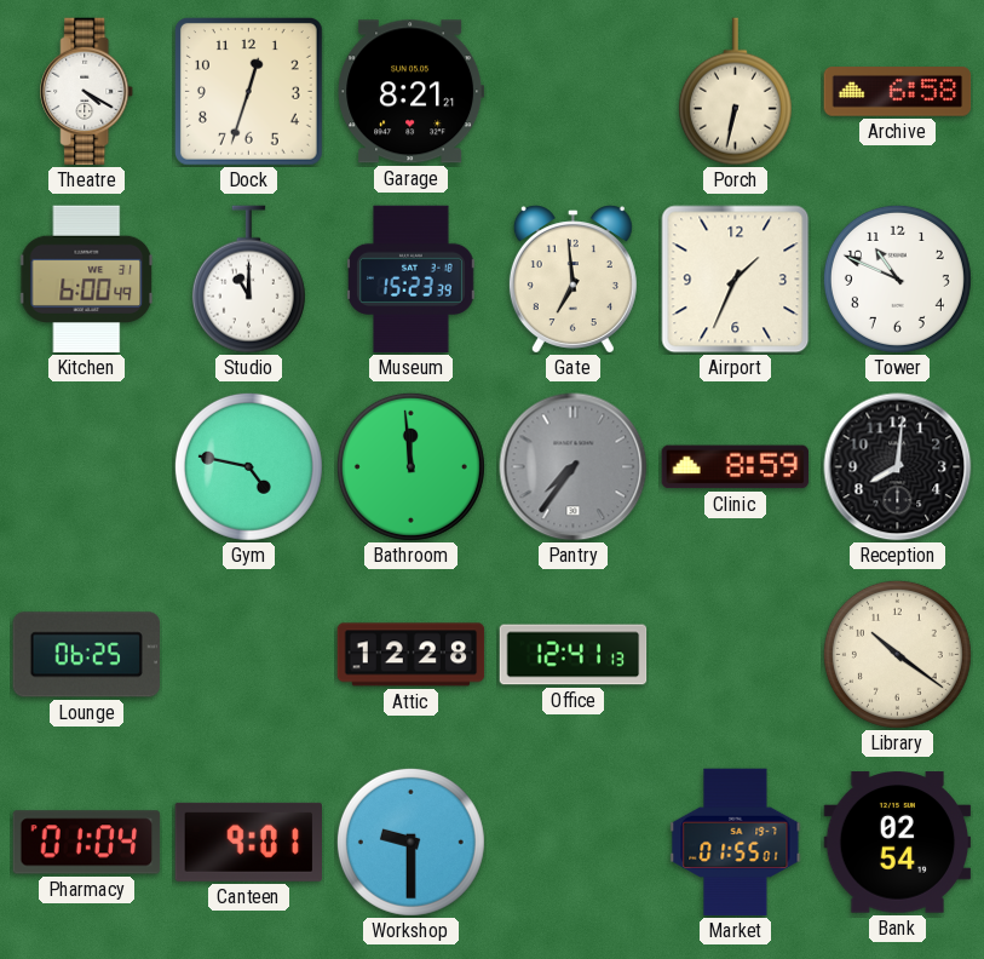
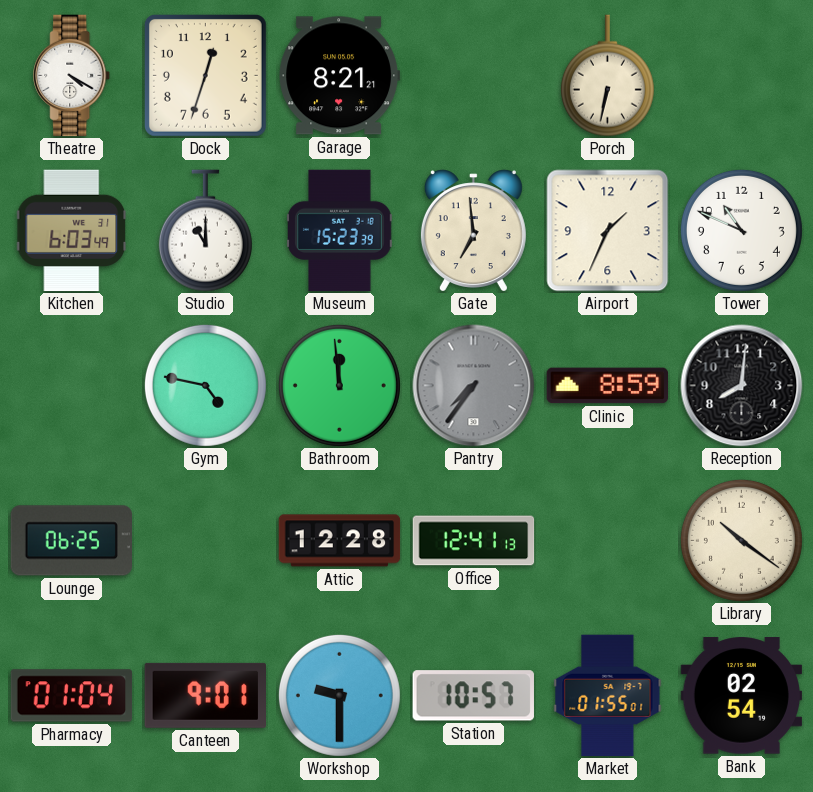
Archive: 6:58 -> none
Kitchen: 6:00 -> 6:03
Station: none -> 10:57
